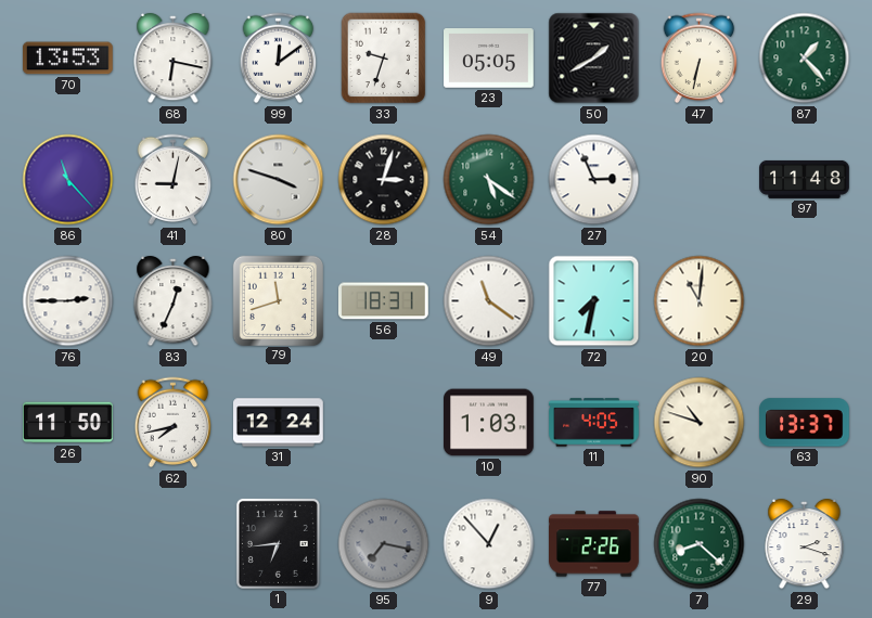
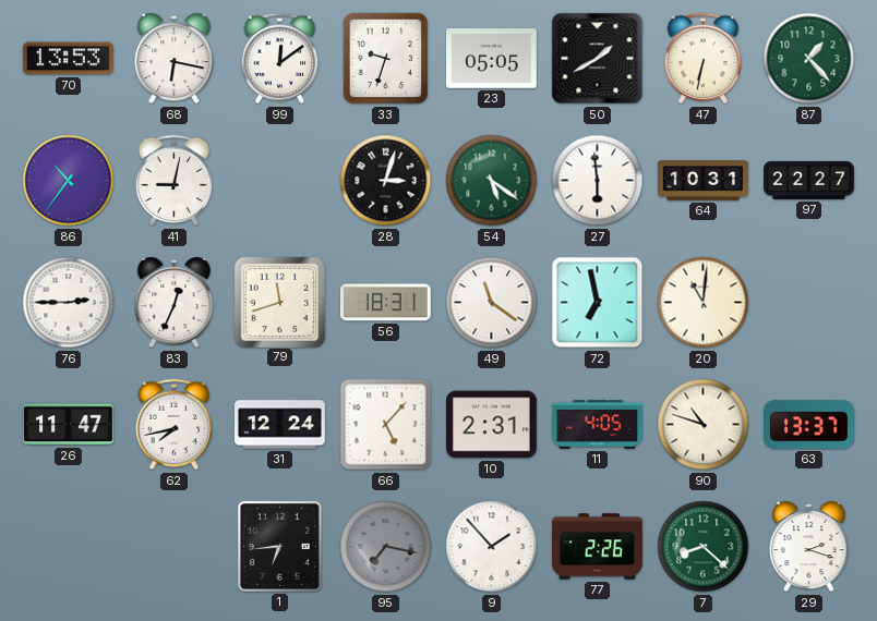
86: 11:23 -> 10:36
80: 3:48 -> none
27: 2:56 -> 5:59
64: none -> 10:31
97: 11:48 -> 22:27
72: 7:32 -> 6:58
26: 11:50 -> 11:47
66: none -> 5:07
10: 1:03 -> 2:31
9: 12:53 -> 1:53
